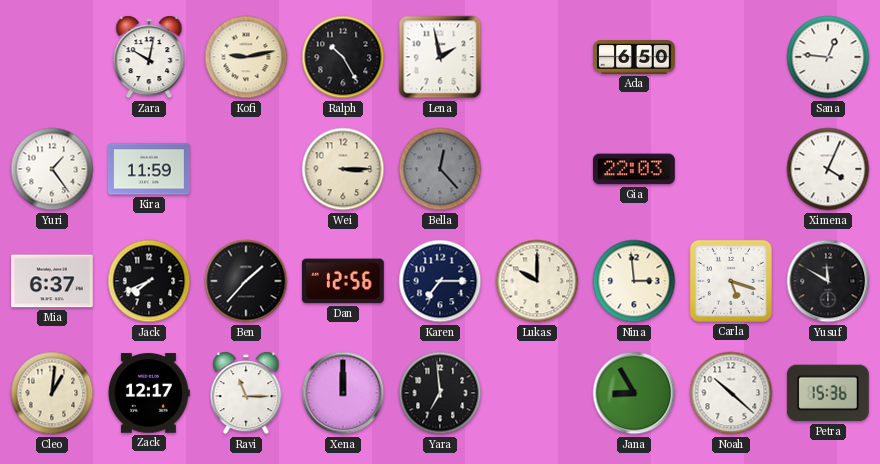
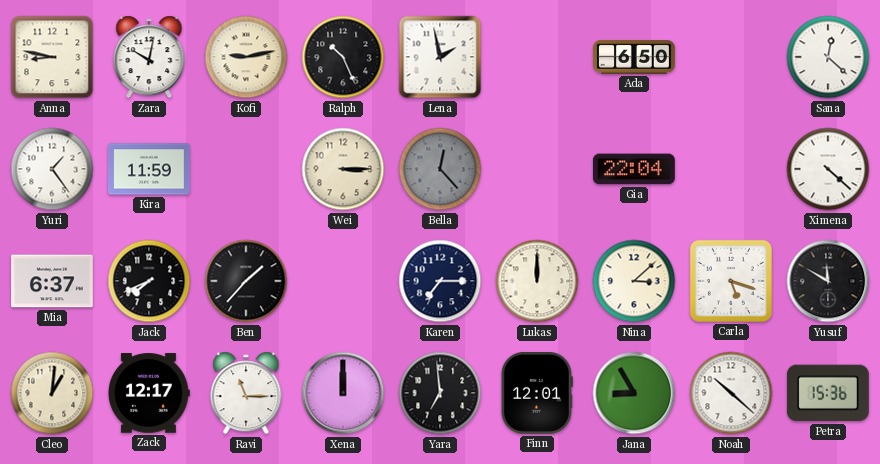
Anna: none -> 8:47
Ralph: 10:25 -> 10:26
Sana: 12:46 -> 12:22
Gia: 22:03 -> 22:04
Ximena: 4:04 -> 4:22
Dan: 12:56 -> none
Lukas: 10:00 -> 12:00
Nina: 2:59 -> 3:08
Finn: none -> 12:01
